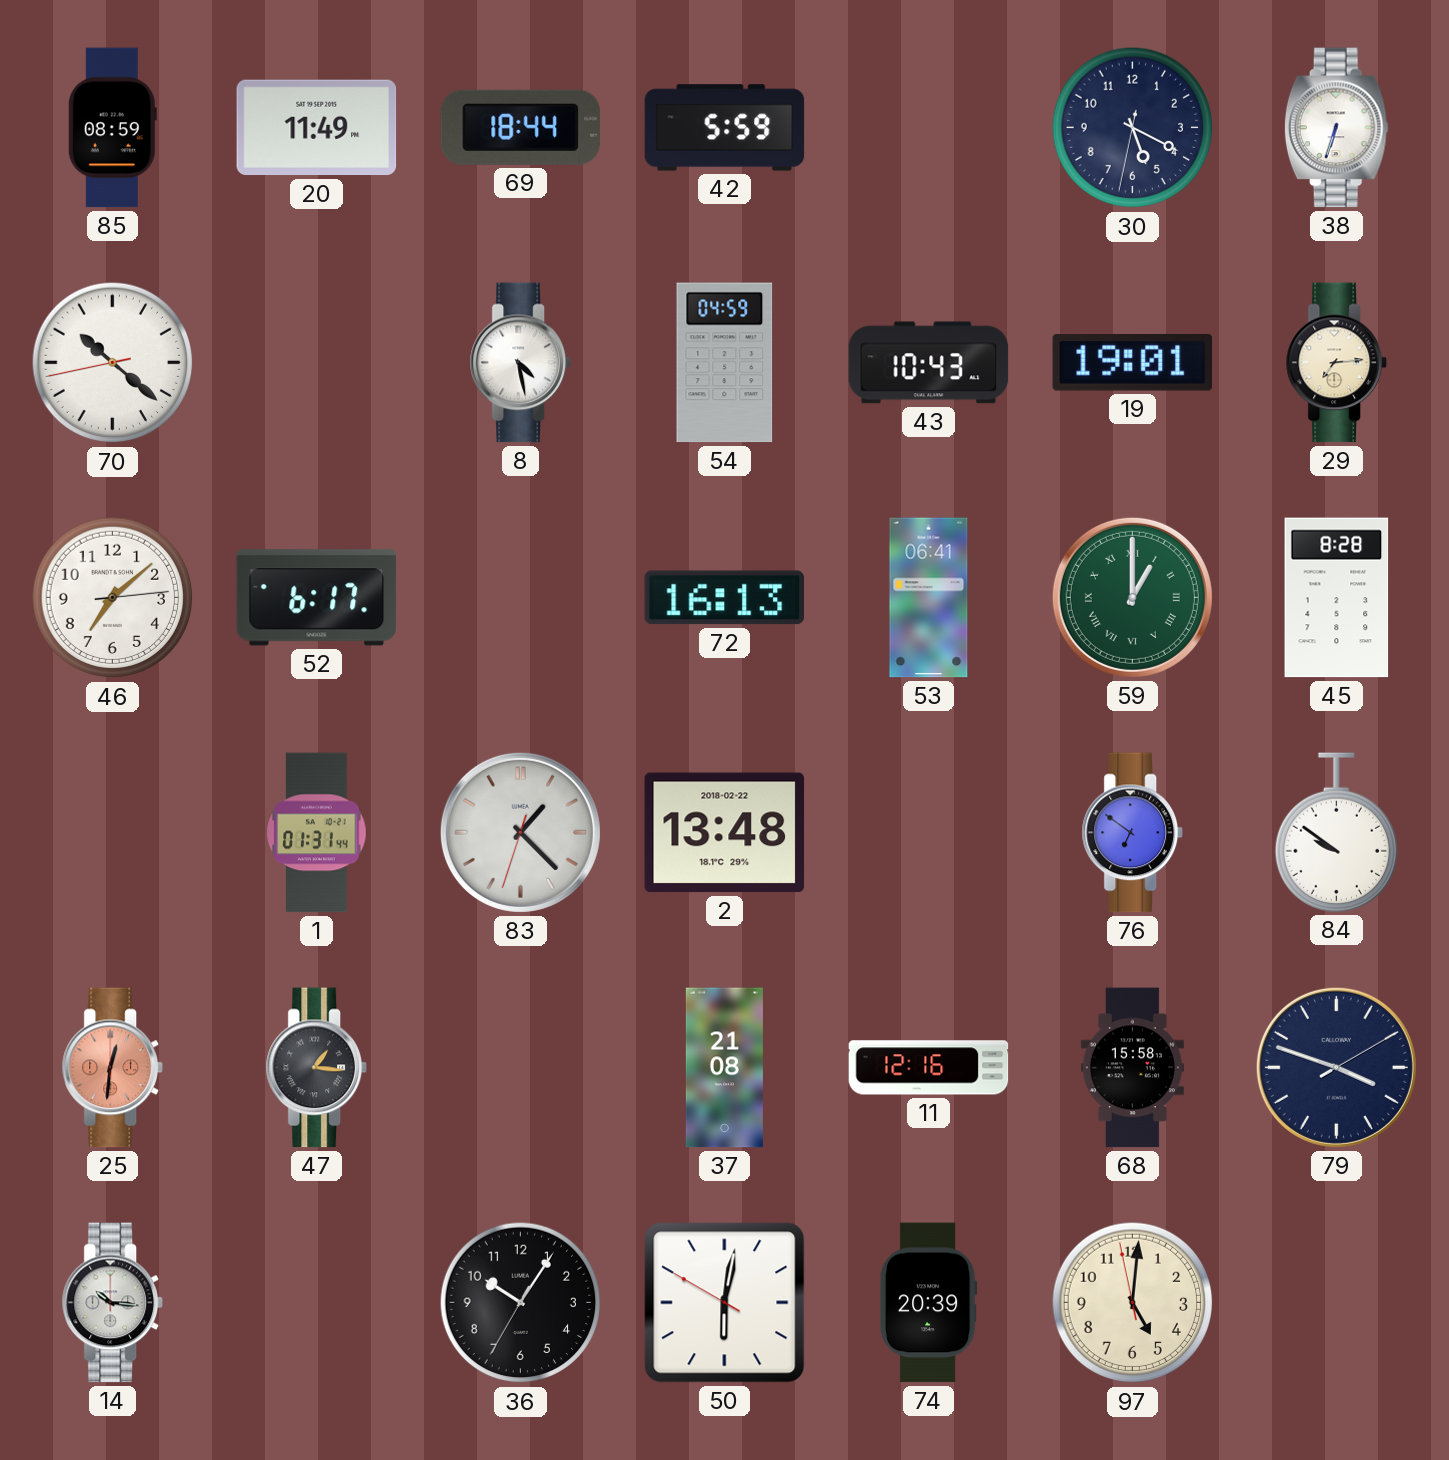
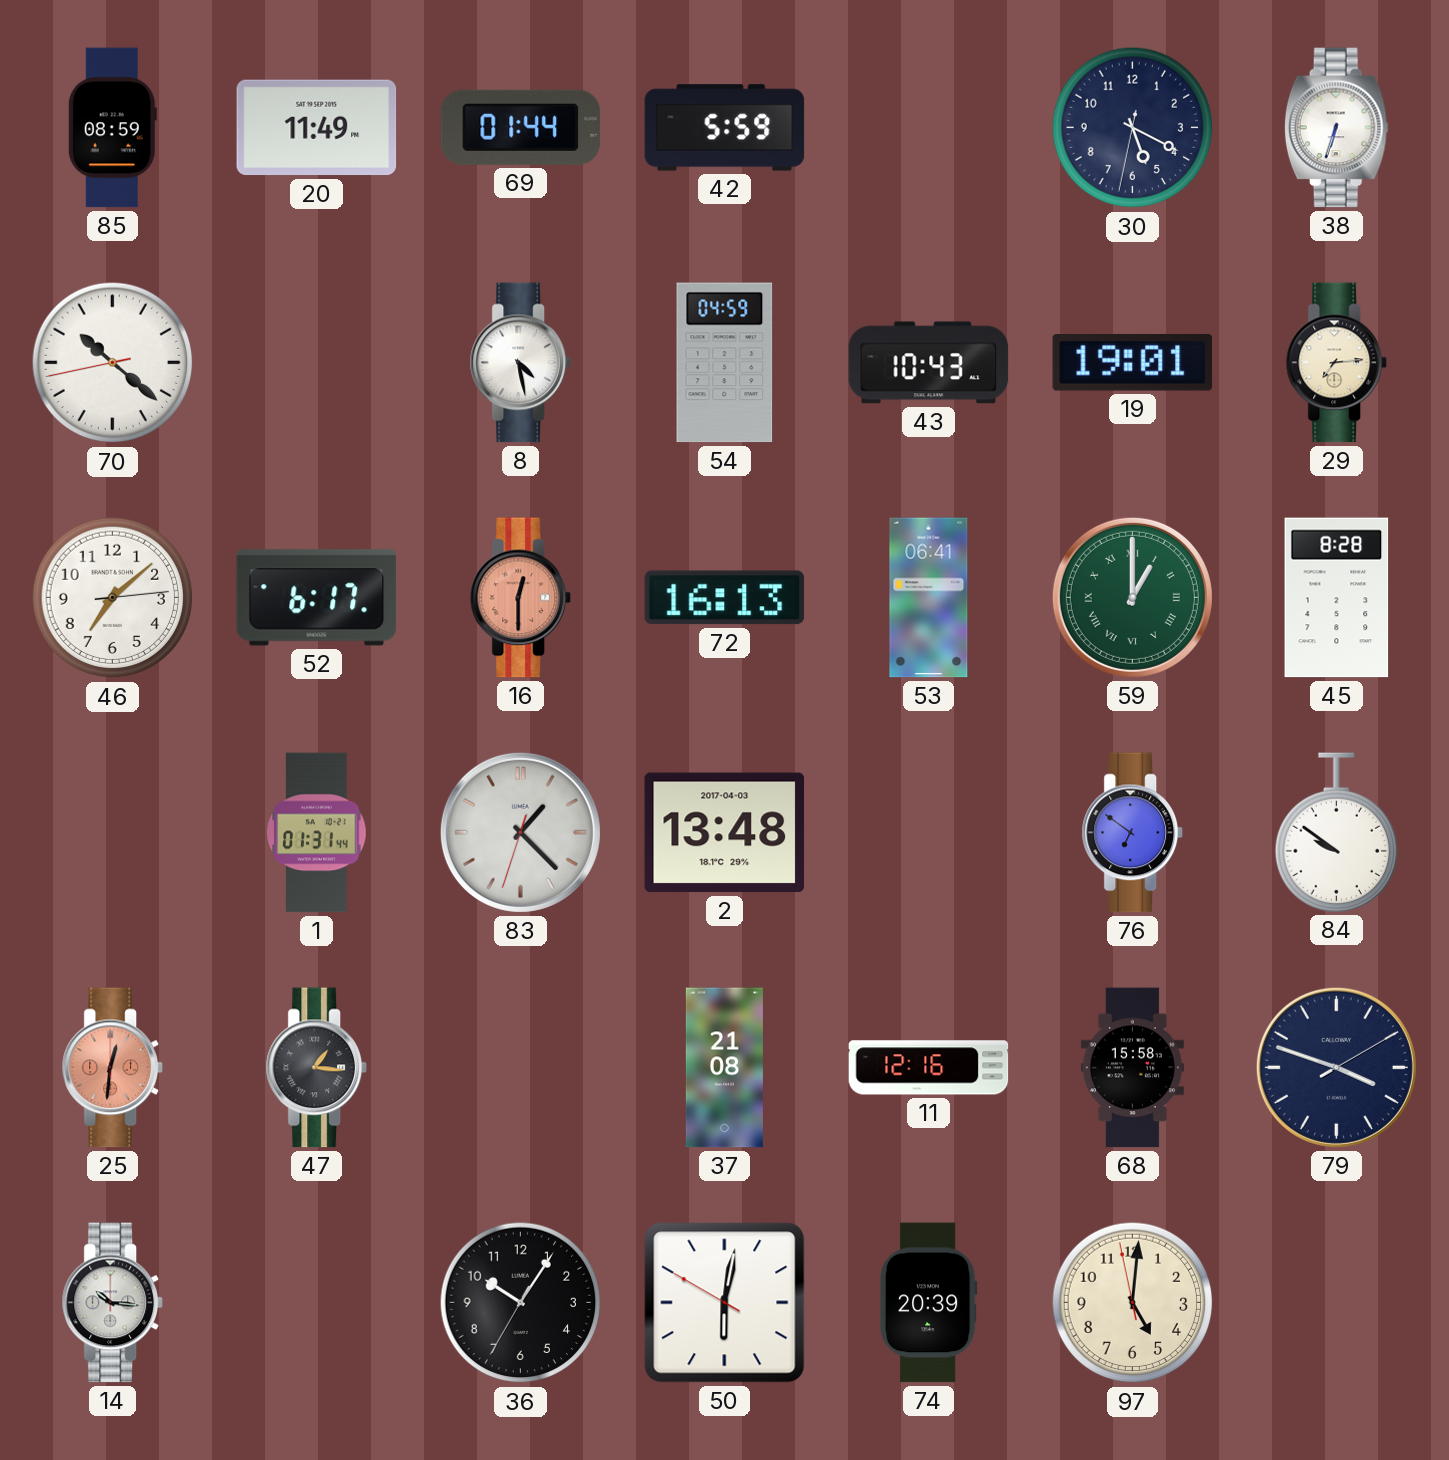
69: 18:44 -> 01:44
16: none -> 12:30
2 date: 2018-02-22 -> 2017-04-03
